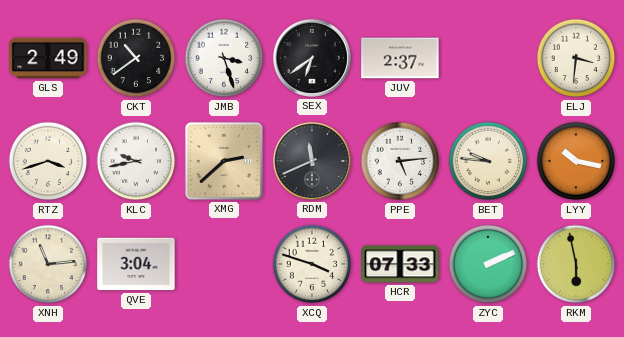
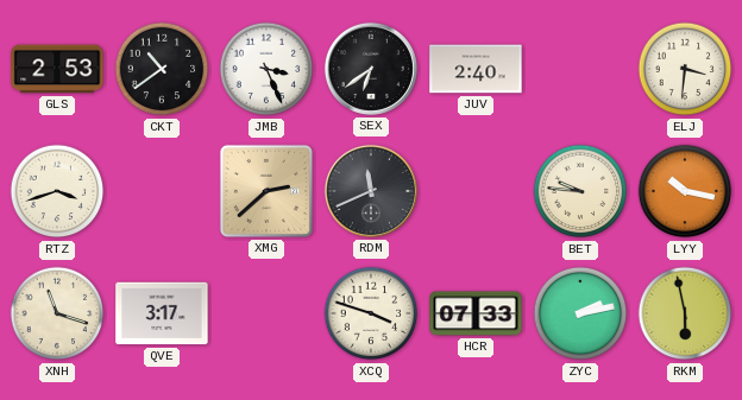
GLS: 2:49 -> 2:53
JMB: 3:27 -> 3:26
JUV: 2:37 -> 2:40
KLC: 9:43 -> none
PPE: 5:14 -> none
XNH: 11:14 -> 11:18
QVE: 3:04 -> 3:17
ZYC: 2:11 -> 2:13
